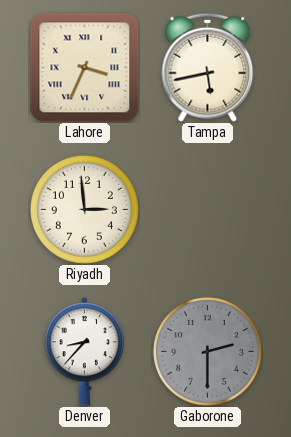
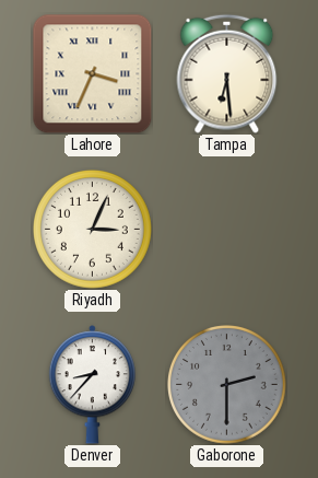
Tampa: 5:43 -> 6:29
Riyadh: 2:59 -> 3:04
